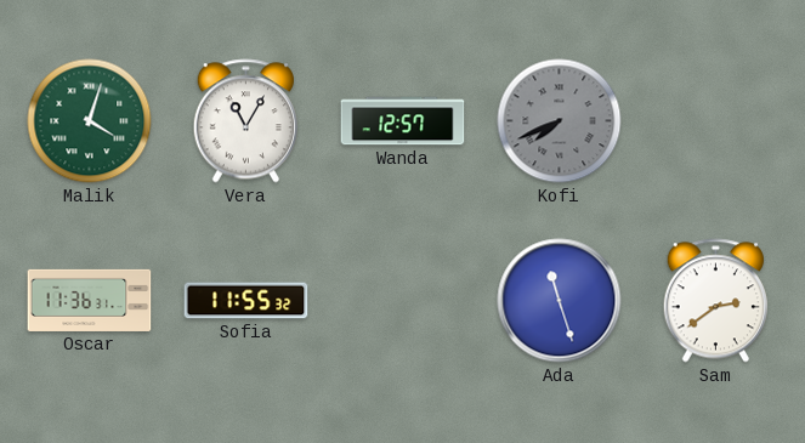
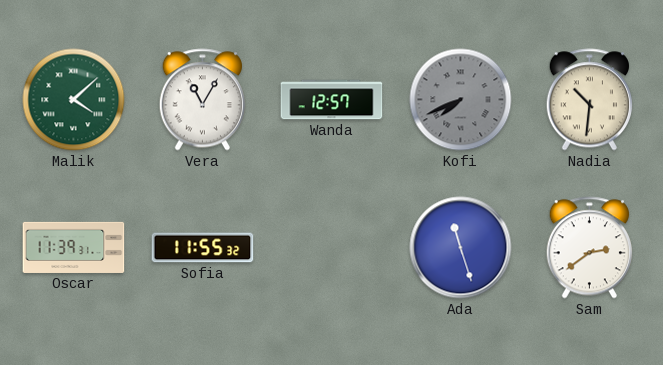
Malik: 4:03 -> 4:08
Nadia: none -> 10:31
Oscar: 11:36 -> 11:39
